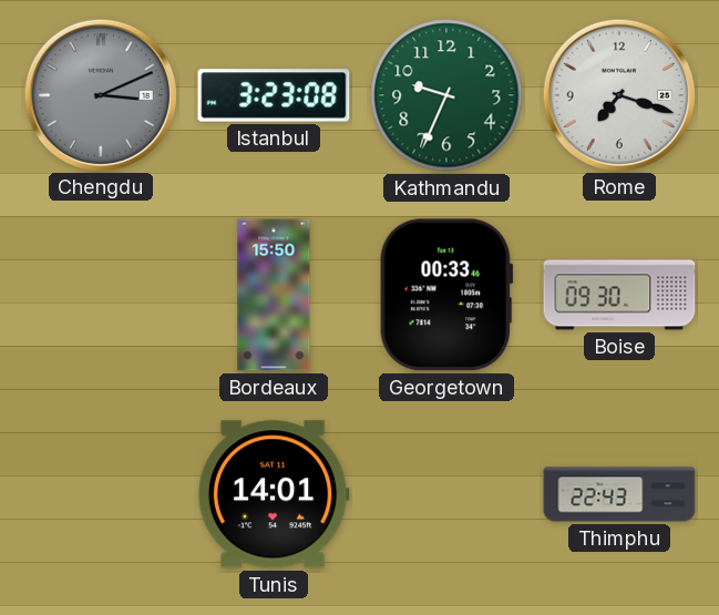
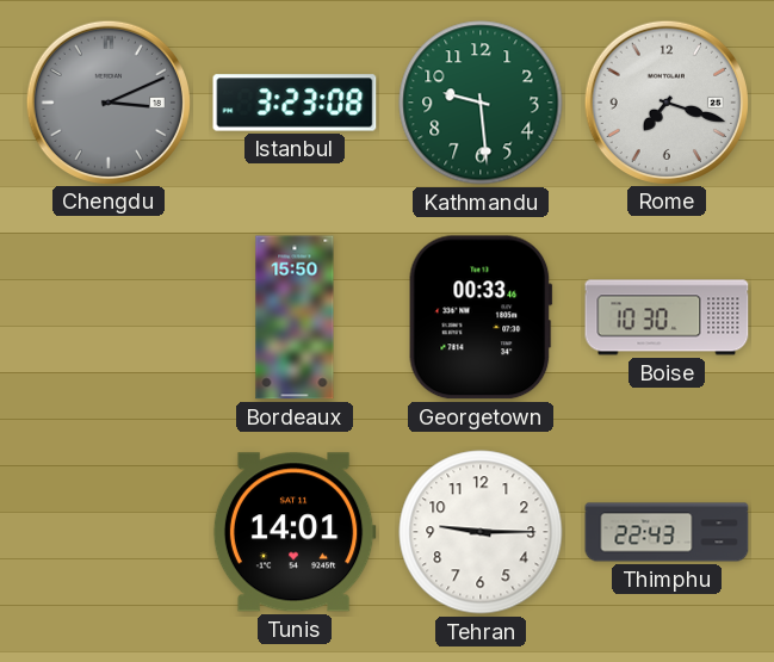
Kathmandu: 9:34 -> 9:29
Boise: 09:30 -> 10:30
Tehran: none -> 9:15
